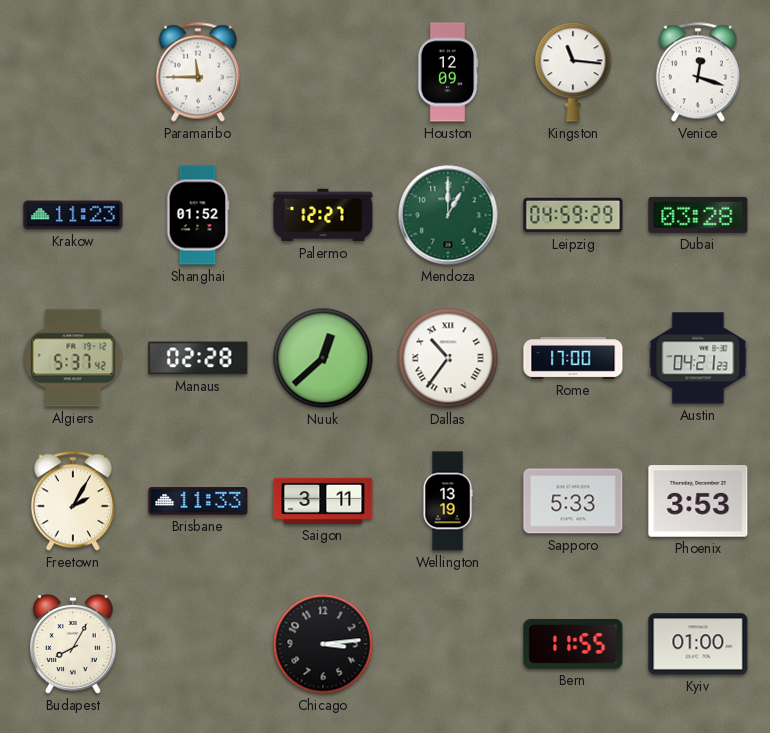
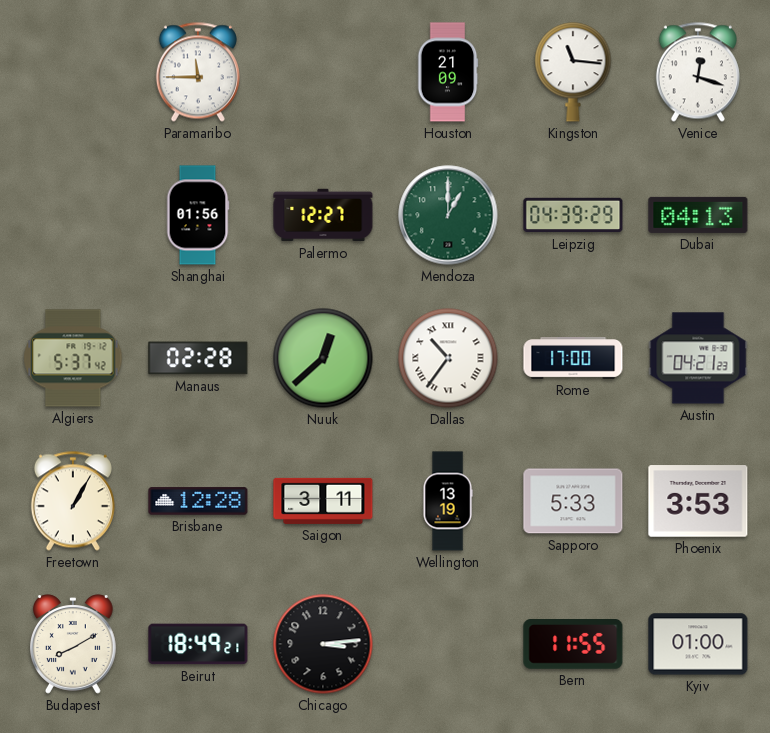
Houston: 12:09 -> 21:09
Krakow: 11:23 -> none
Shanghai: 01:52 -> 01:56
Leipzig: 04:59 -> 04:39
Dubai: 03:28 -> 04:13
Freetown: 2:05 -> 1:05
Brisbane: 11:33 -> 12:28
Budapest: 8:05 -> 8:10
Beirut: none -> 18:49
